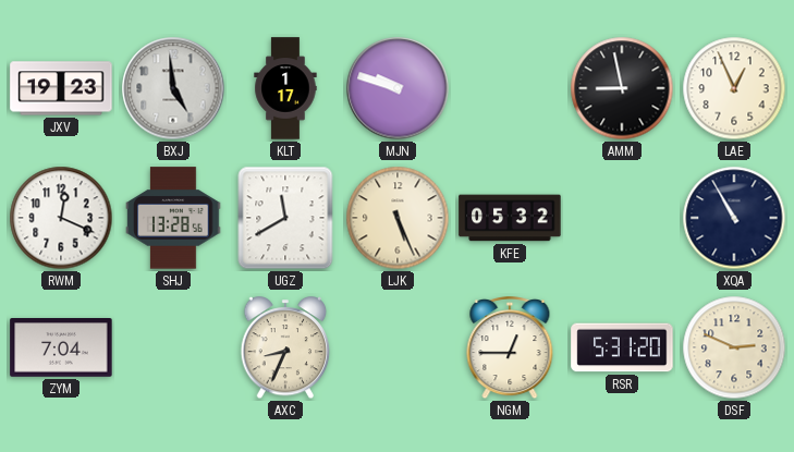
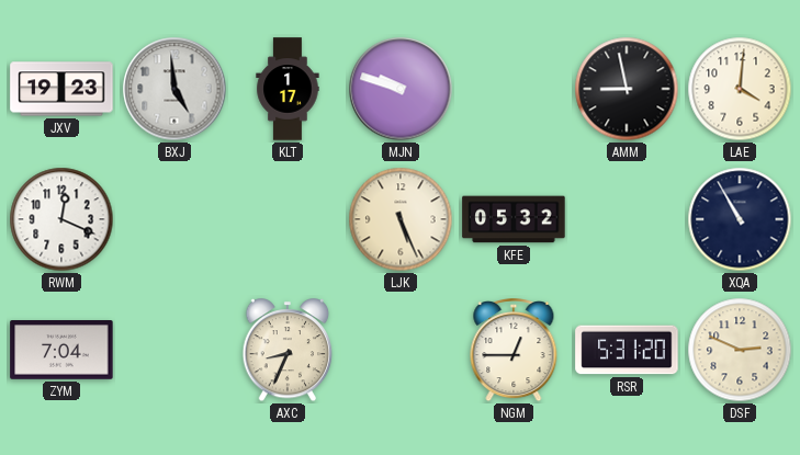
LAE: 12:56 -> 4:01
SHJ: 13:28 -> none
UGZ: 11:40 -> none
